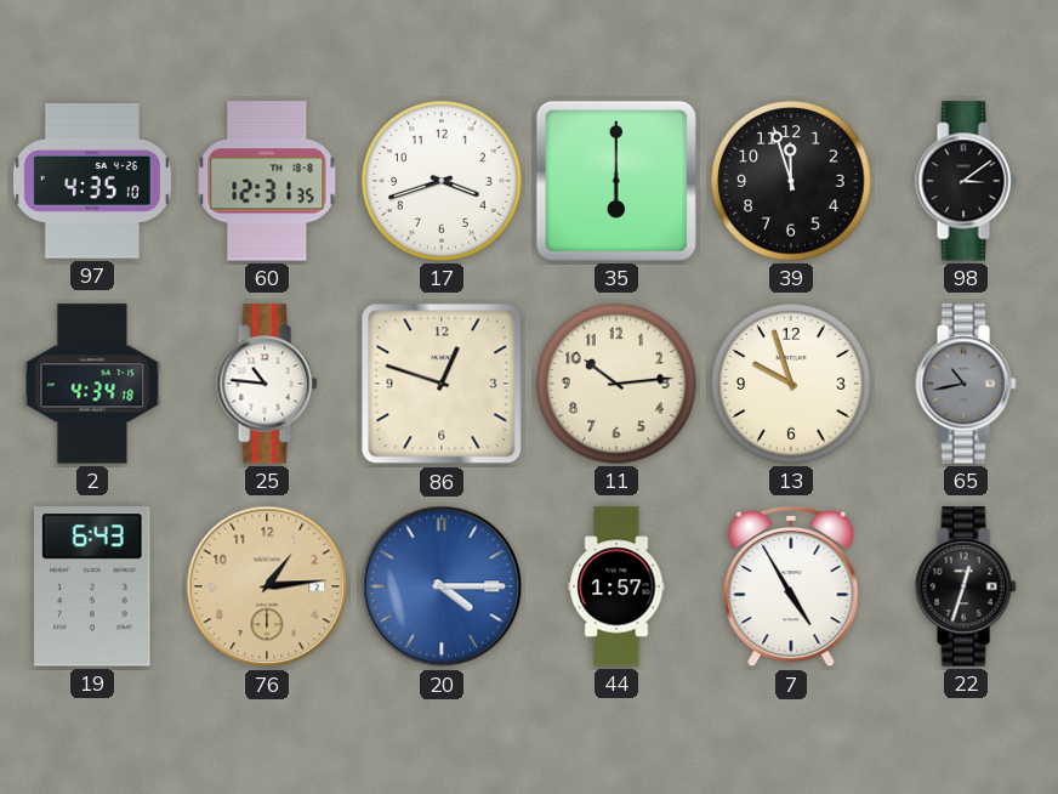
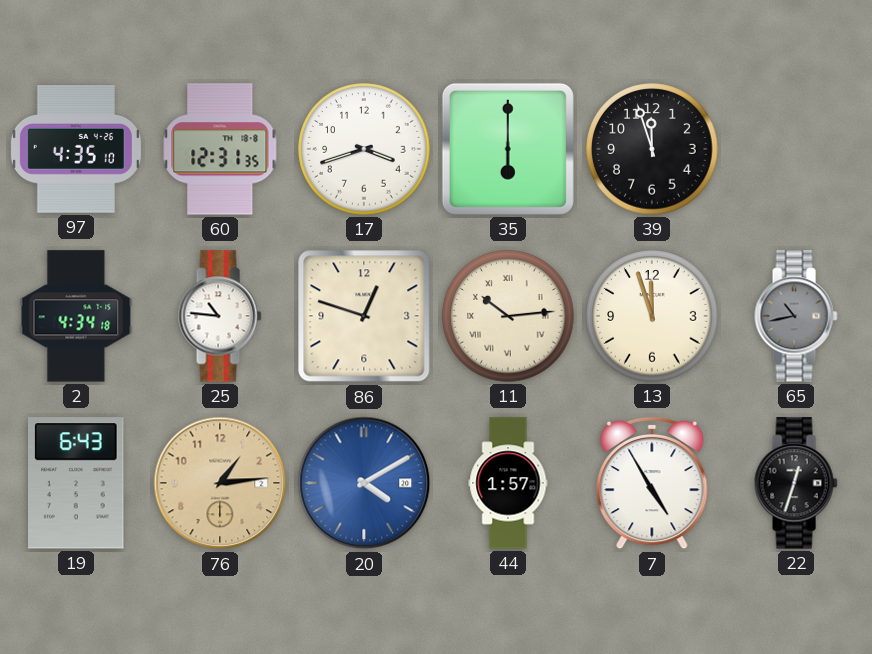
98: 3:09 -> none
11 numerals: Arabic -> Roman
13: 9:57 -> 11:57
20: 4:15 -> 4:10
